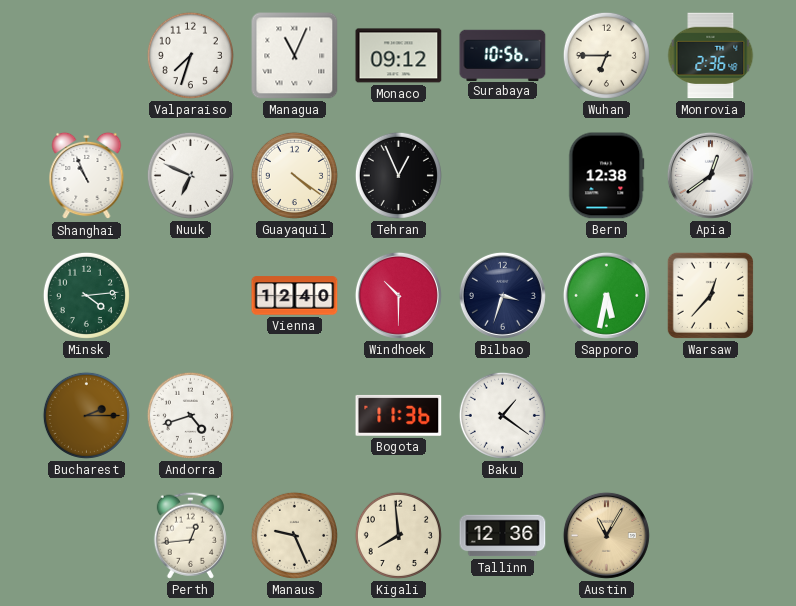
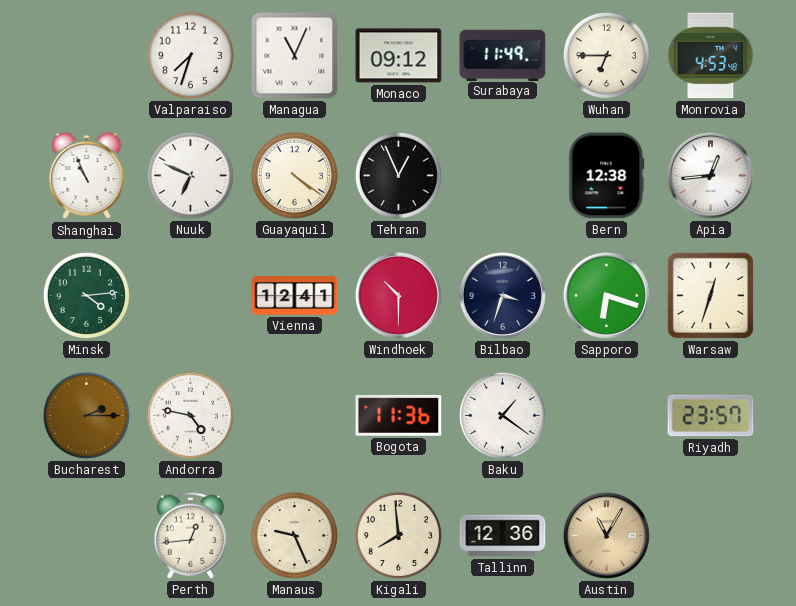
Surabaya: 10:56 -> 11:49
Monrovia: 2:36 -> 4:53
Apia: 12:39 -> 12:44
Vienna: 12:40 -> 12:41
Sapporo: 5:32 -> 6:18
Warsaw: 12:37 -> 12:33
Andorra: 4:42 -> 4:47
Riyadh: none -> 23:57
